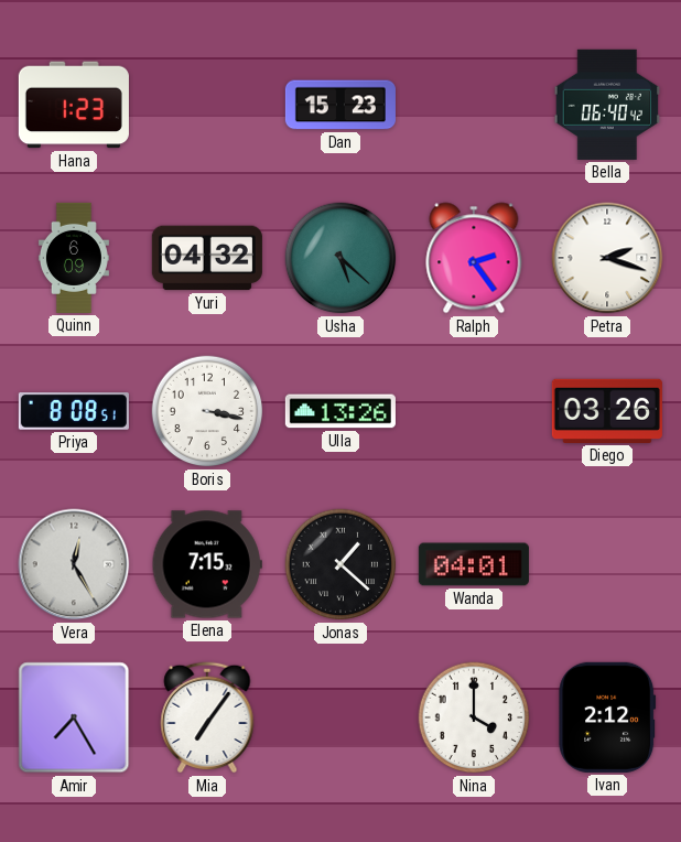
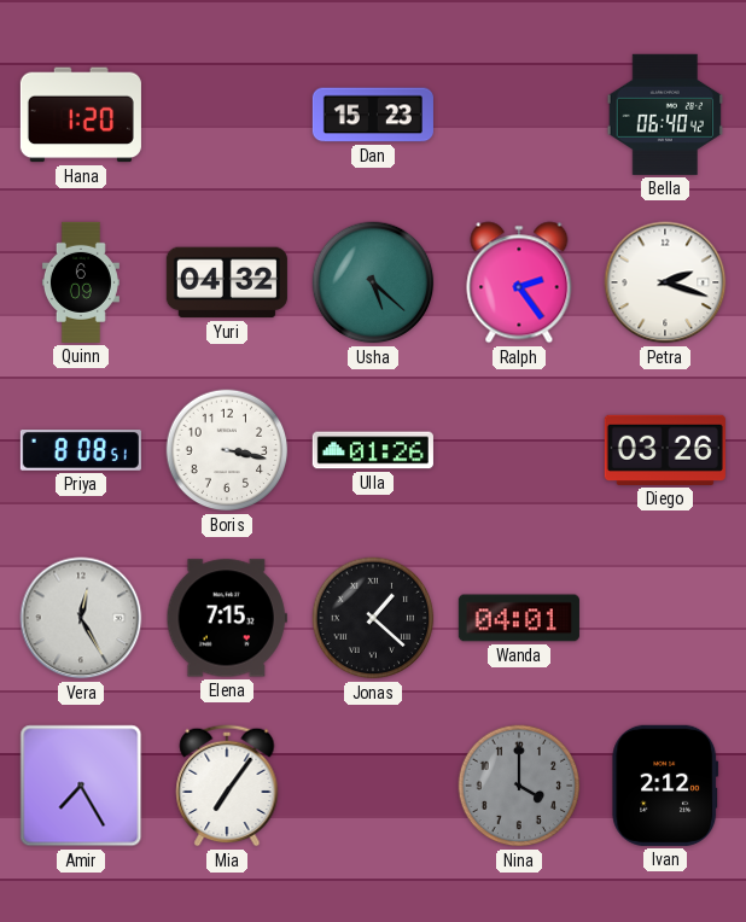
Hana: 1:23 -> 1:20
Ulla: 13:26 -> 01:26
Nina dial: white -> grey
